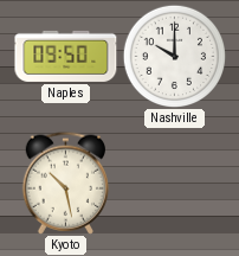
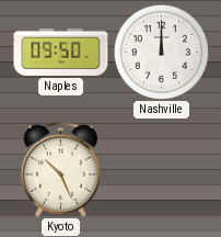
Nashville: 10:00 -> 12:00
Kyoto: 10:28 -> 10:26
